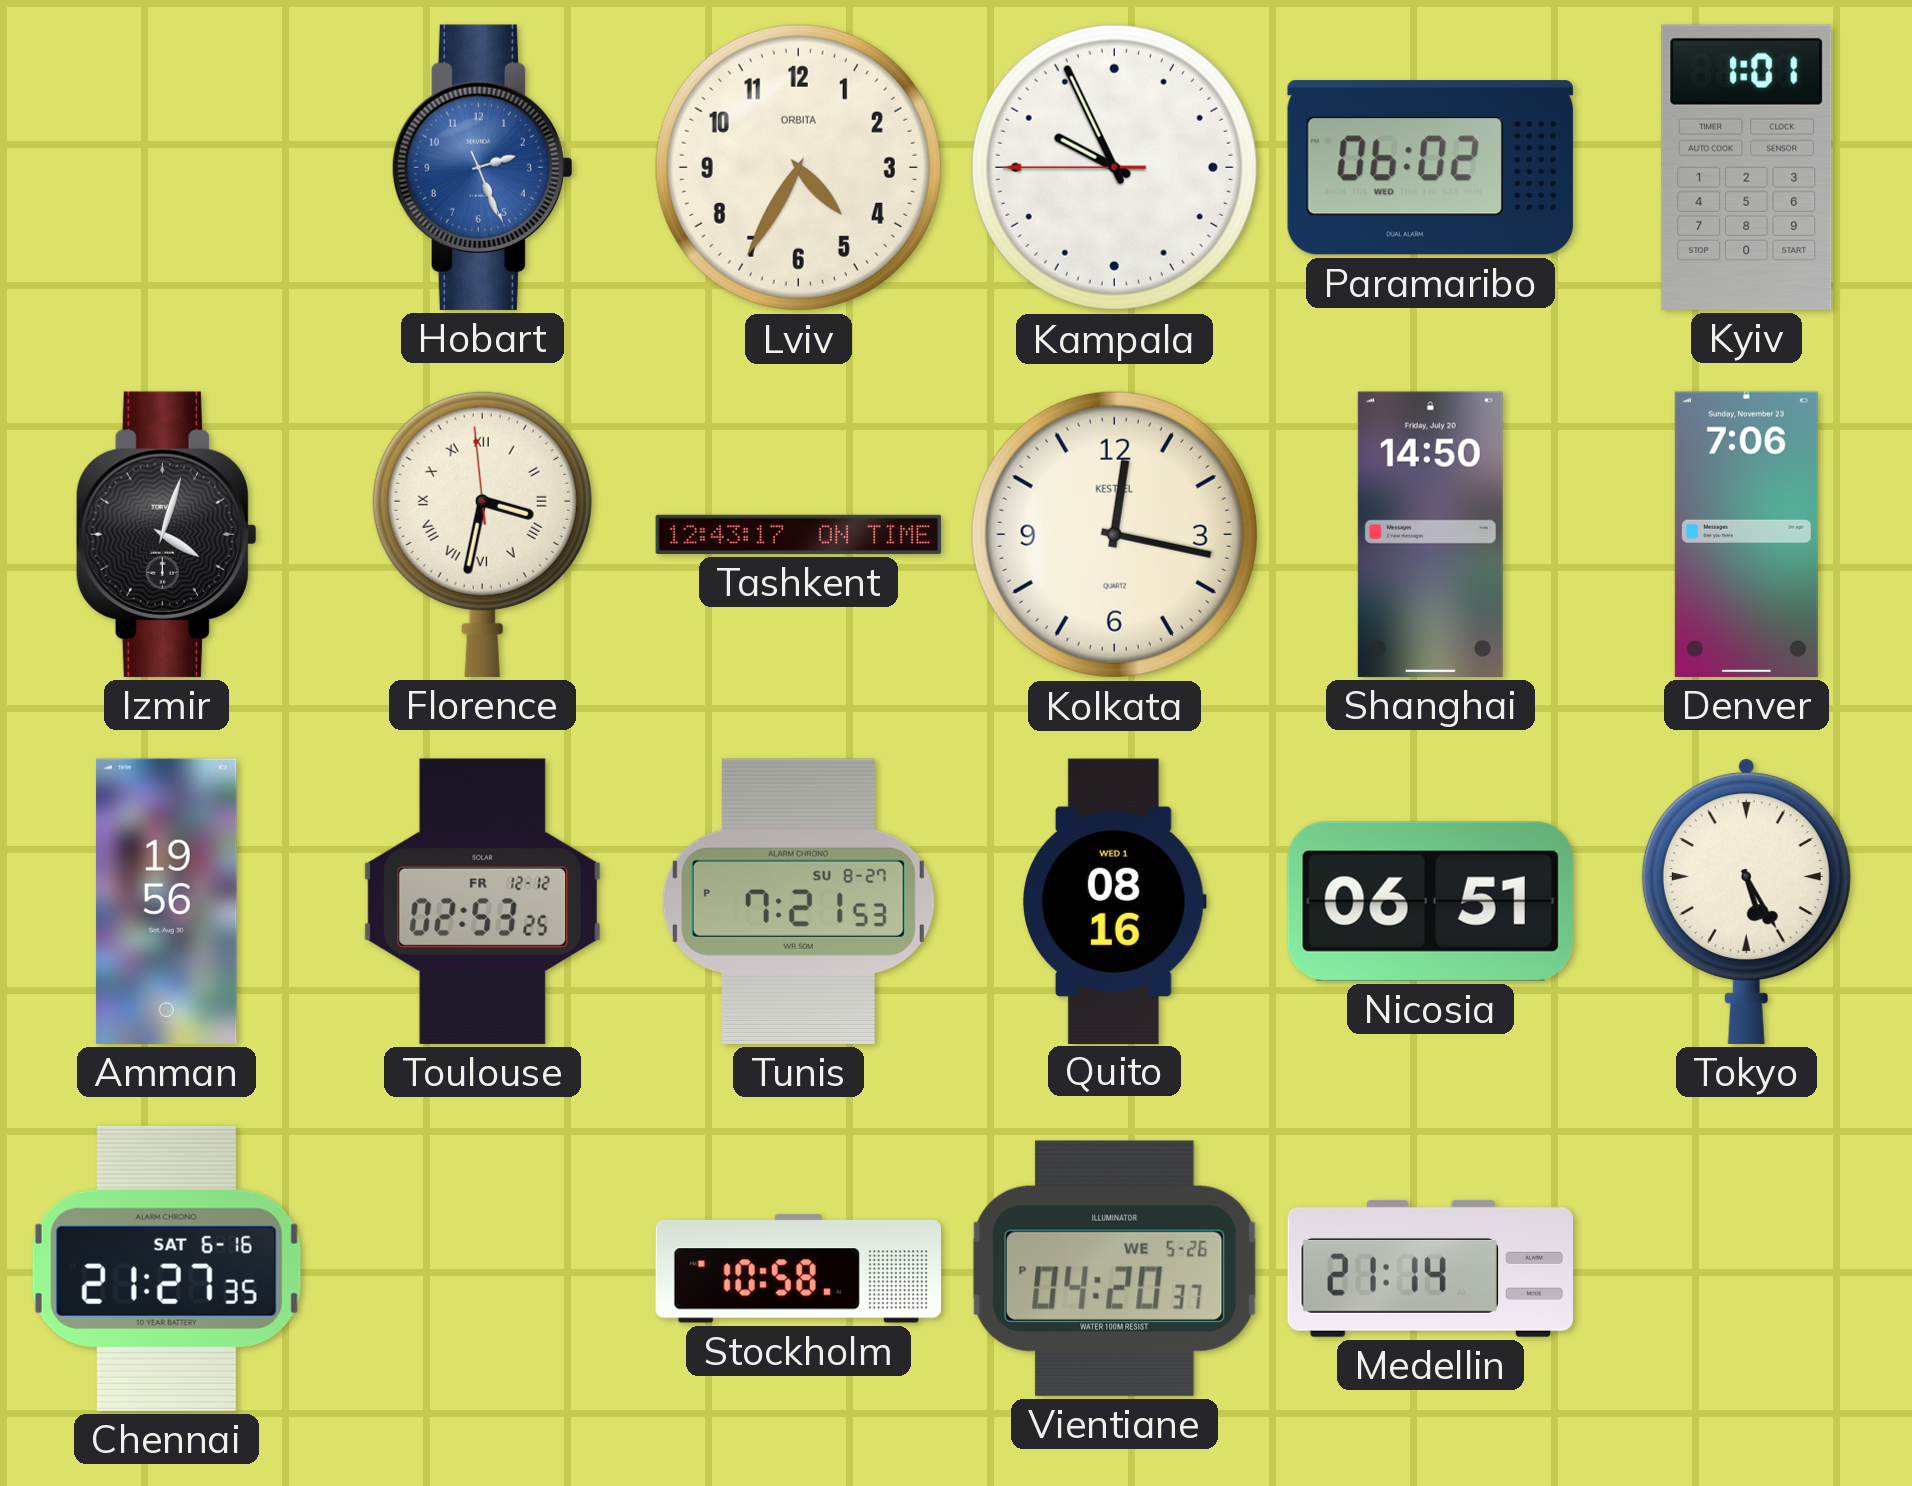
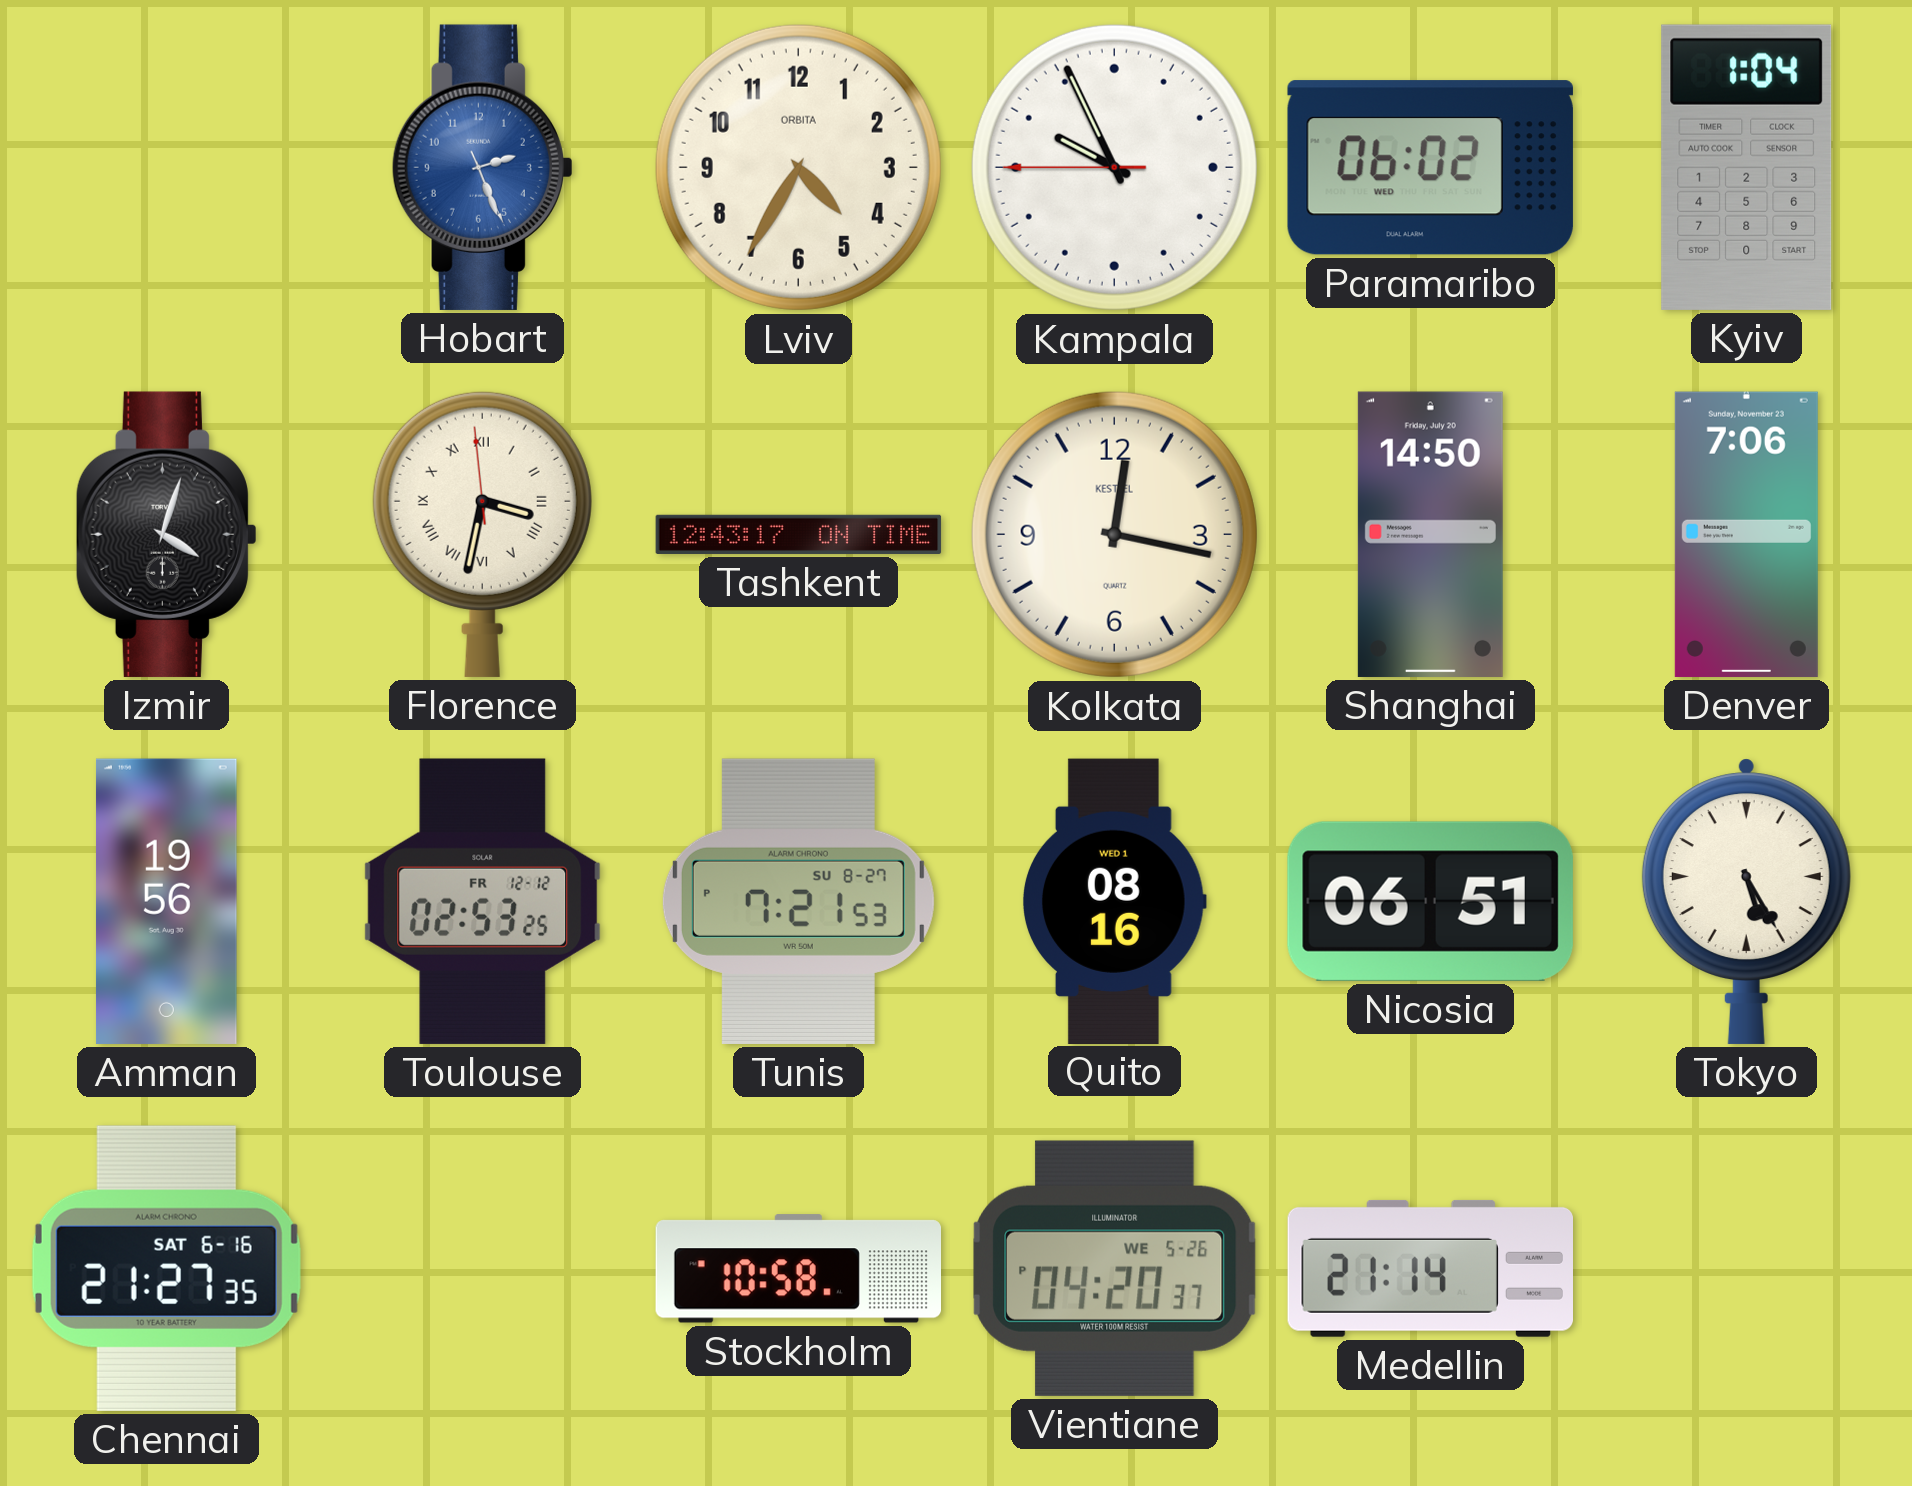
Kyiv: 1:01 -> 1:04
